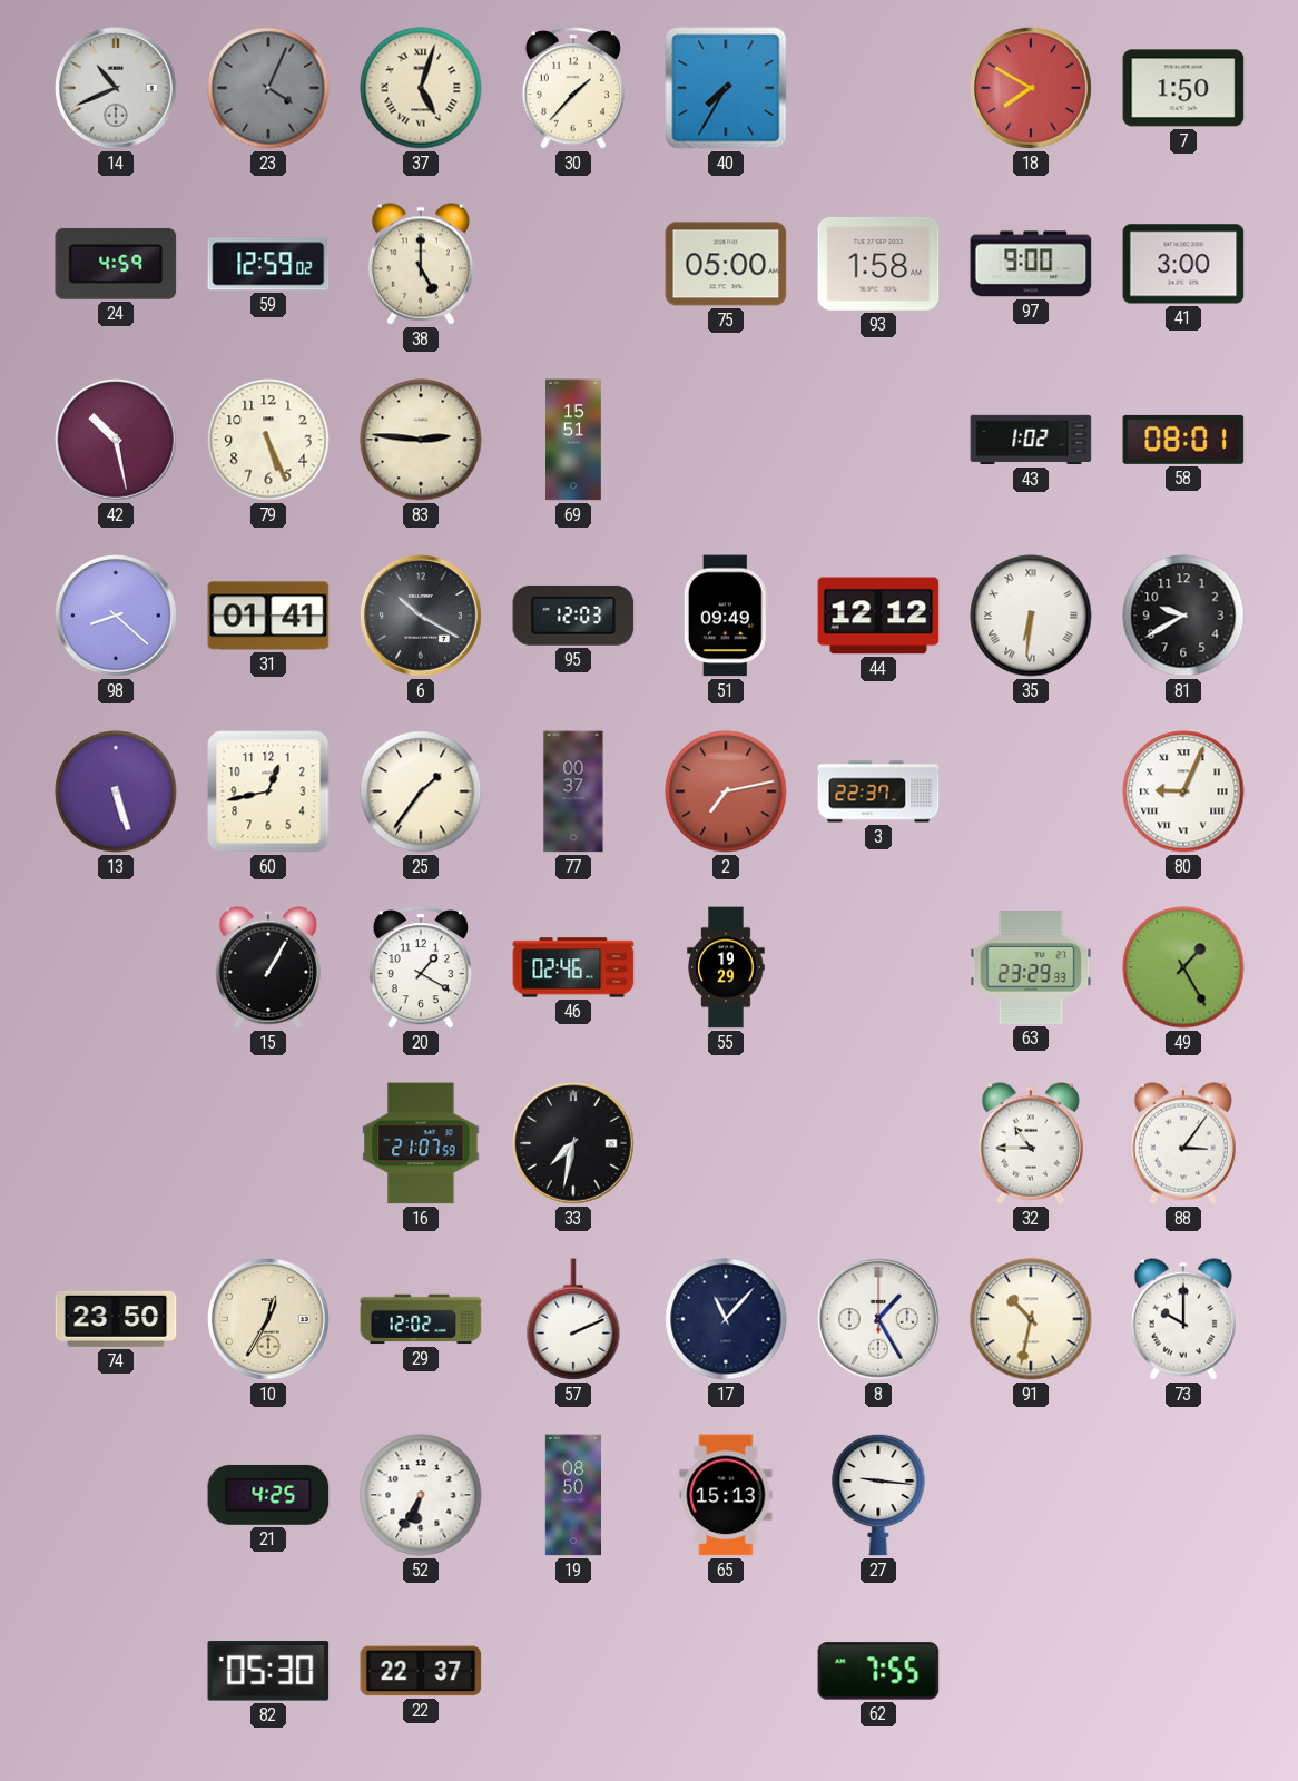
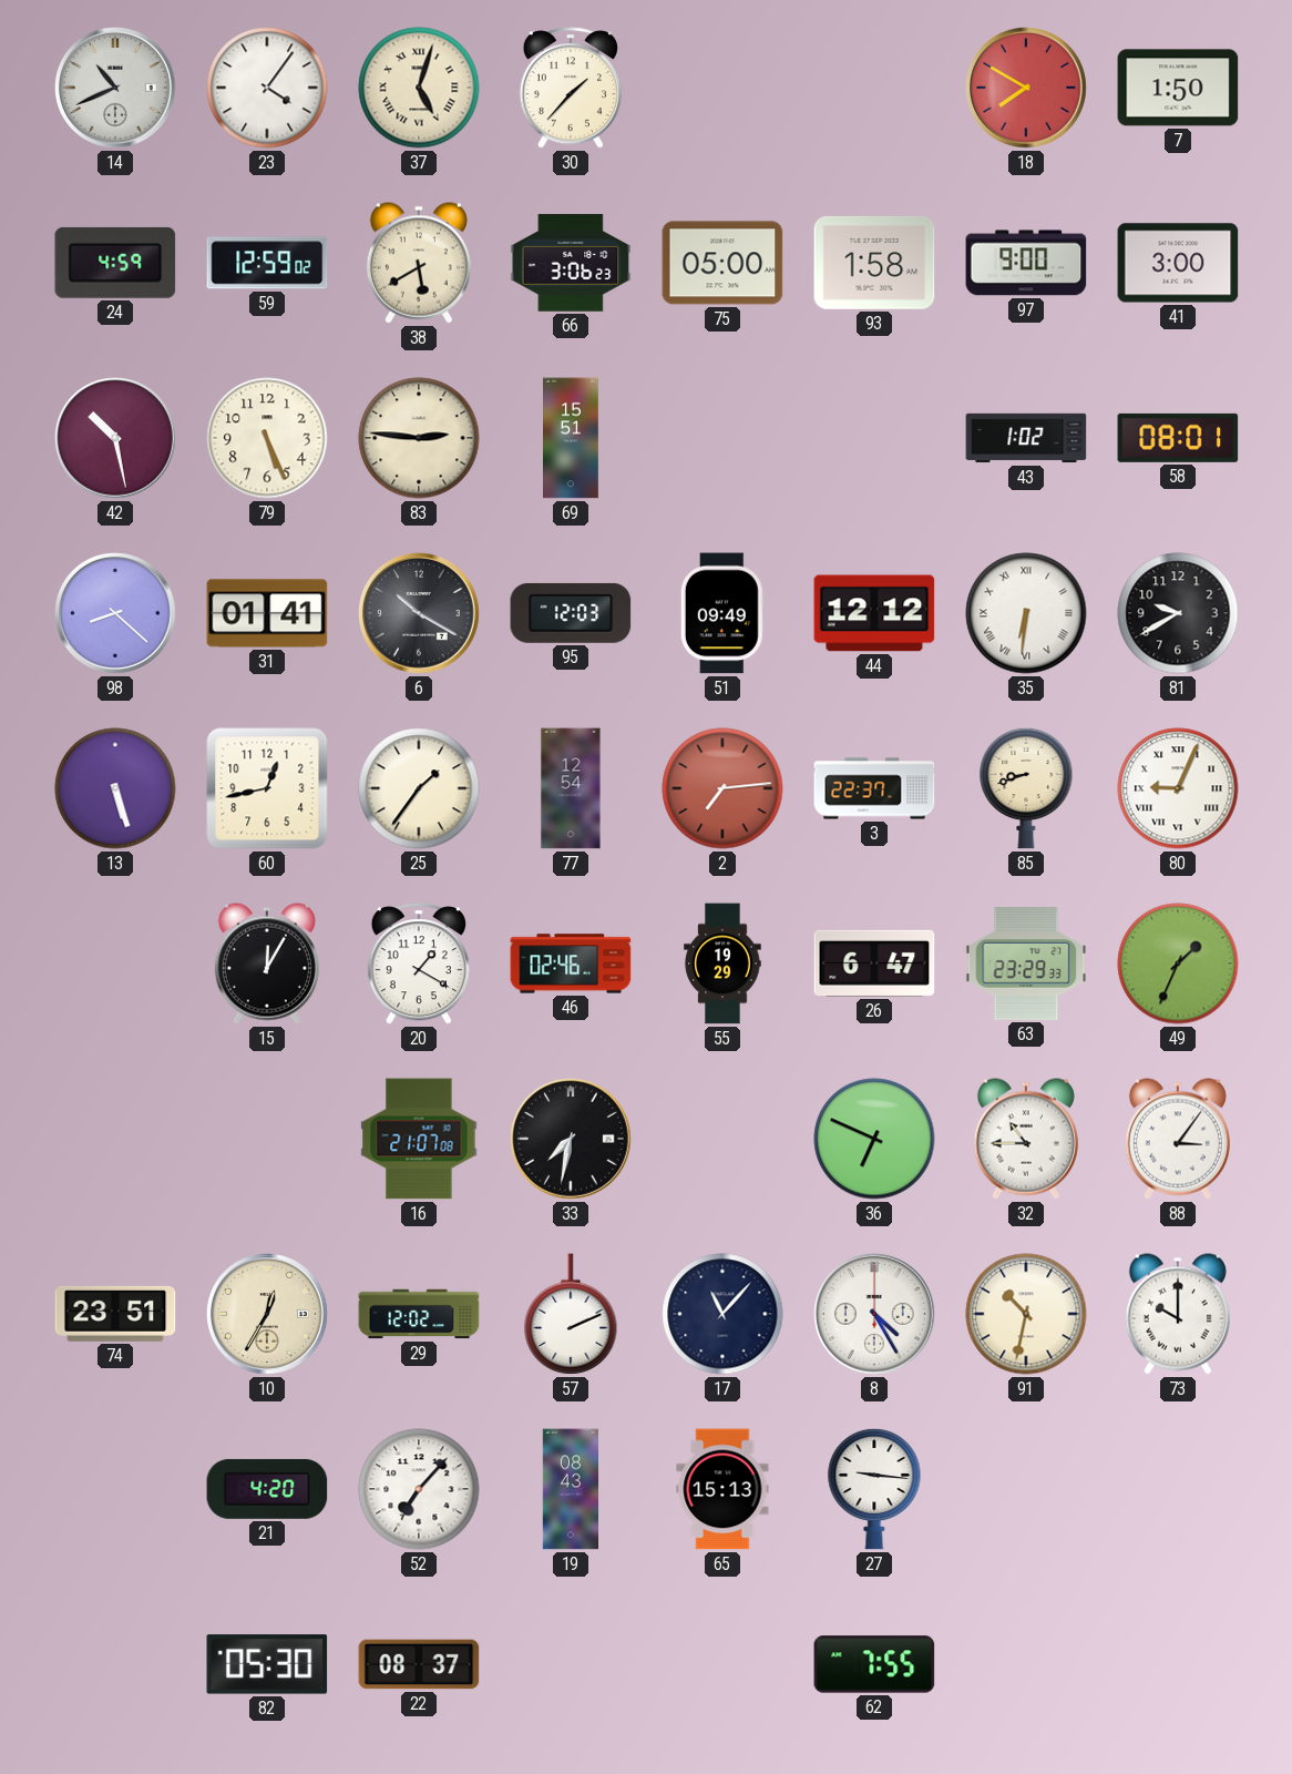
23: 4:04 -> 4:06
23 dial: grey -> white
40: 7:35 -> none
38: 5:00 -> 5:40
66: none -> 3:06
77: 00:37 -> 12:54
2: 7:13 -> 7:14
85: none -> 8:42
15: 1:05 -> 12:05
26: none -> 6:47
49: 1:25 -> 1:34
16: 21:07:59 -> 21:07:08
36: none -> 6:49
74: 23:50 -> 23:51
8: 1:25 -> 4:25
21: 4:25 -> 4:20
52: 6:35 -> 7:07
19: 08:50 -> 08:43
22: 22:37 -> 08:37
